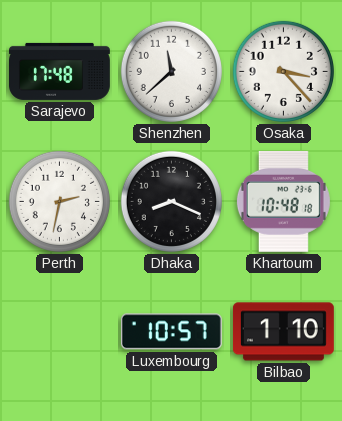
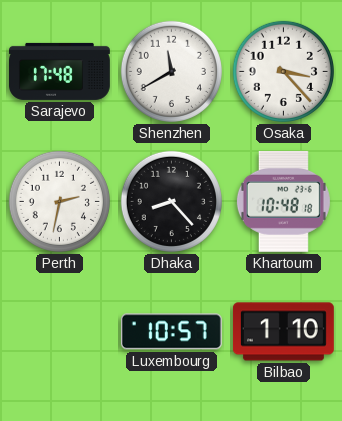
Shenzhen: 11:38 -> 11:40
Dhaka: 8:19 -> 8:23
